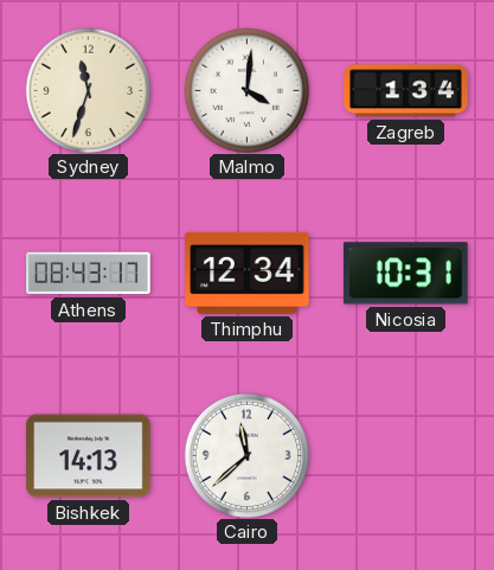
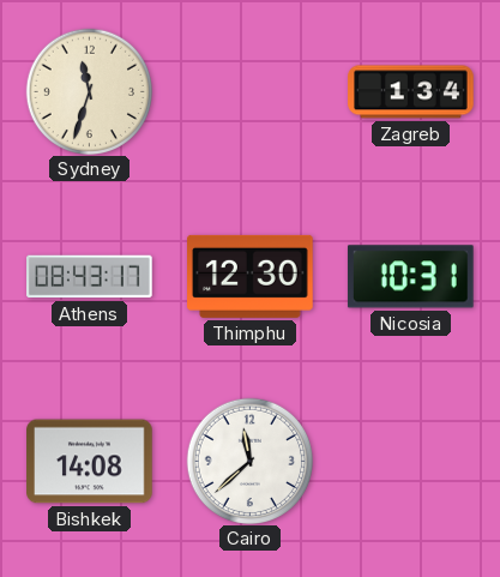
Malmo: 4:01 -> none
Thimphu: 12:34 -> 12:30
Bishkek: 14:13 -> 14:08
